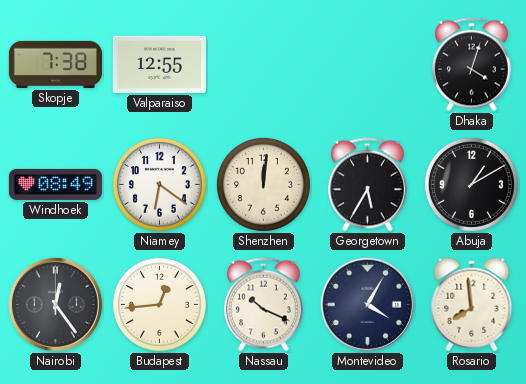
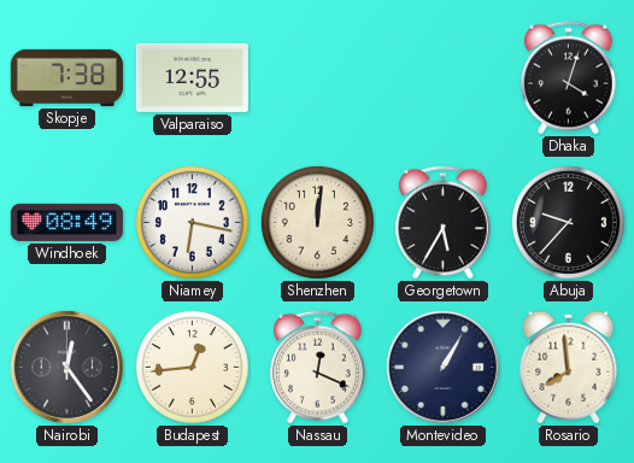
Niamey: 6:21 -> 6:17
Abuja: 1:10 -> 9:37
Nassau: 10:19 -> 12:19
Montevideo: 4:05 -> 1:05
